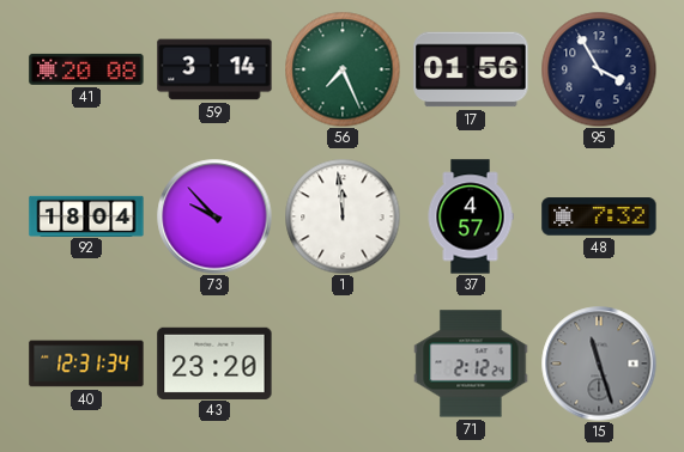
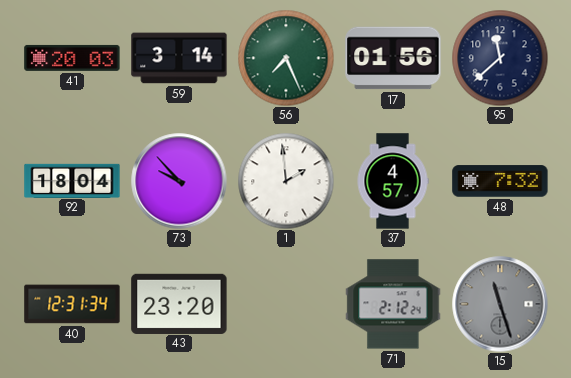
41: 20:08 -> 20:03
95: 3:55 -> 11:38
1: 11:59 -> 1:59
